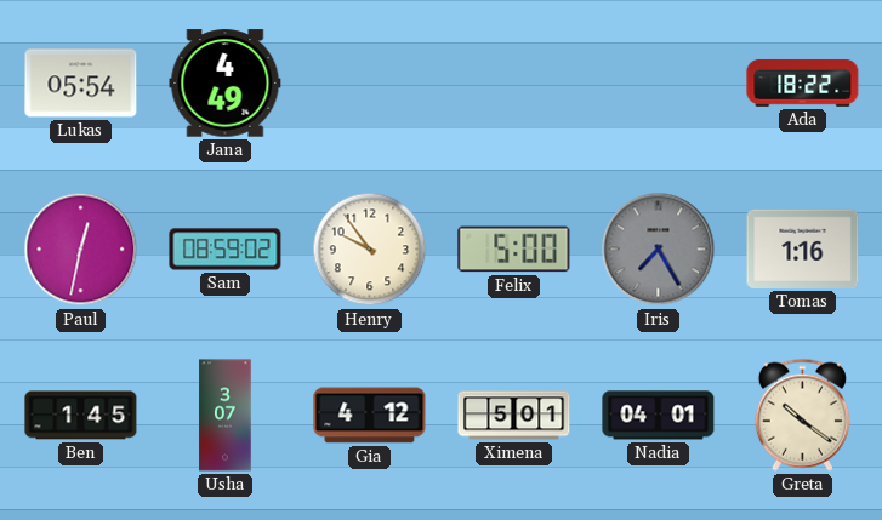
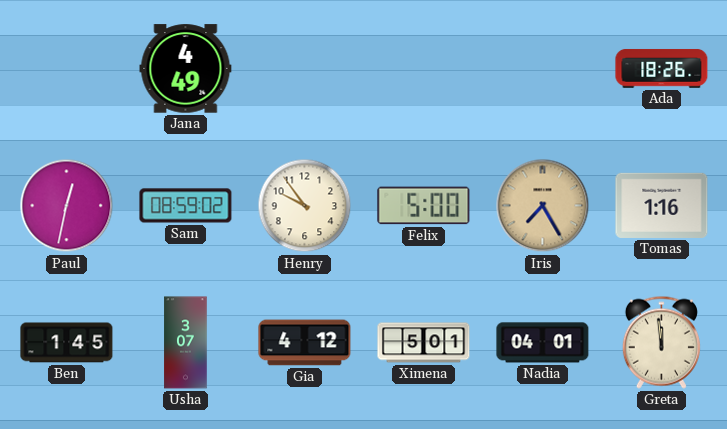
Lukas: 05:54 -> none
Ada: 18:22 -> 18:26
Iris dial: grey -> champagne
Greta: 10:21 -> 11:59
